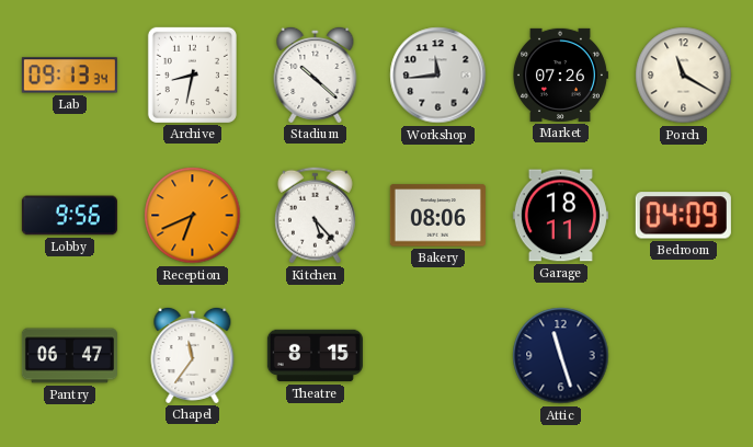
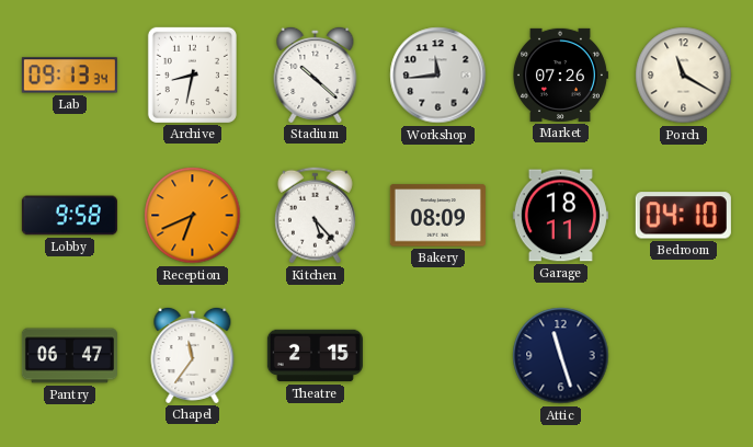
Lobby: 9:56 -> 9:58
Bakery: 08:06 -> 08:09
Bedroom: 04:09 -> 04:10
Theatre: 8:15 -> 2:15
